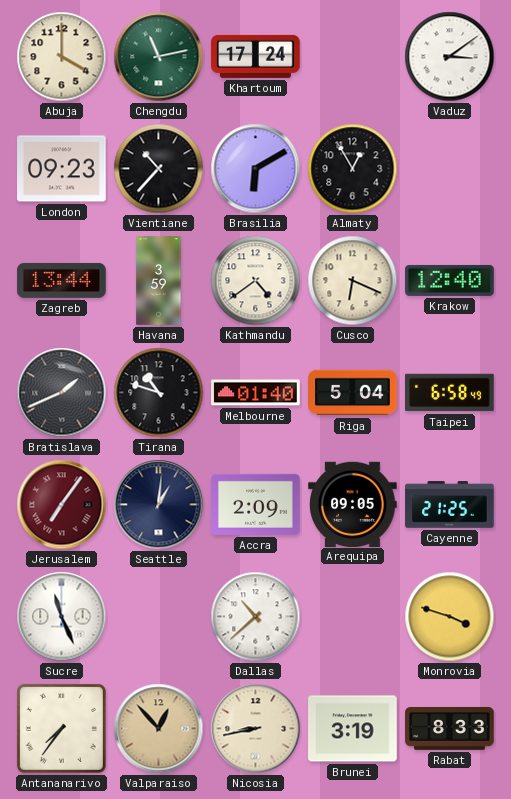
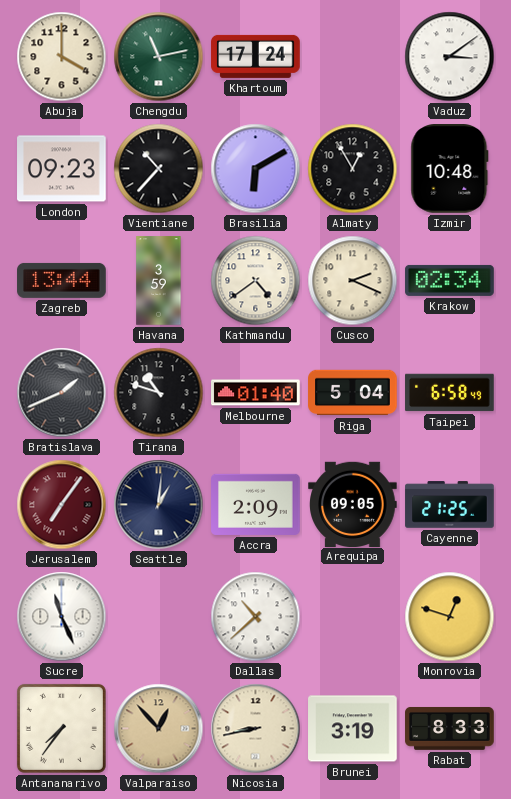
Izmir: none -> 10:48
Cusco: 6:19 -> 2:19
Krakow: 12:40 -> 02:34
Monrovia: 3:48 -> 12:48
